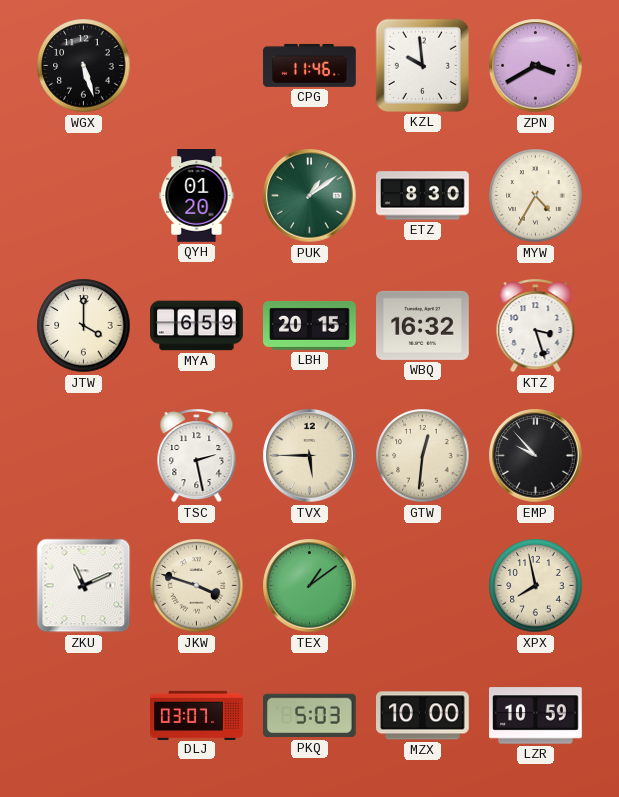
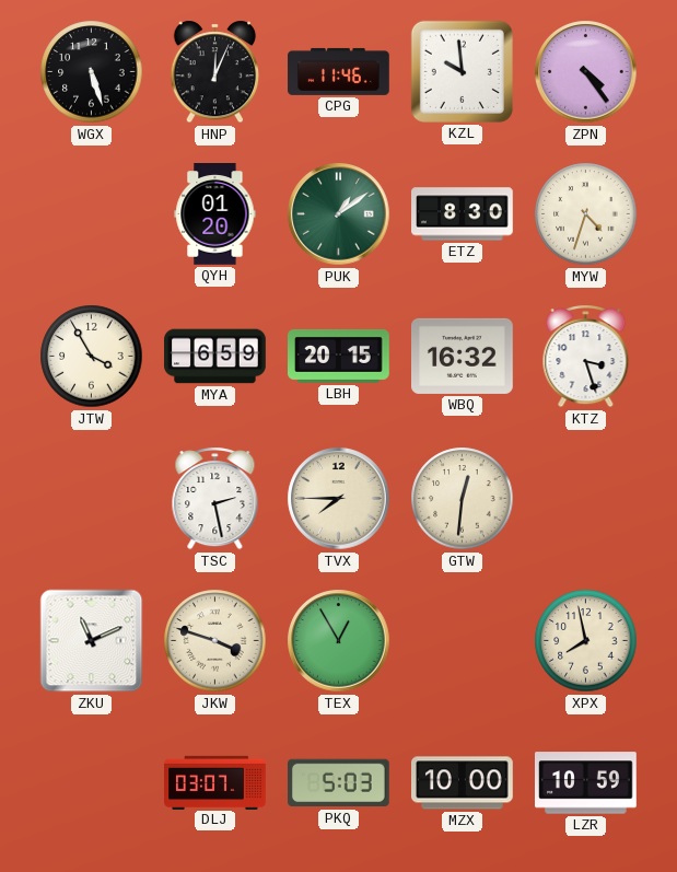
HNP: none -> 12:04
ZPN: 3:40 -> 4:24
MYW: 4:35 -> 4:33
JTW: 4:00 -> 3:55
TVX: 5:45 -> 7:45
EMP: 9:53 -> none
TEX: 1:09 -> 12:55
